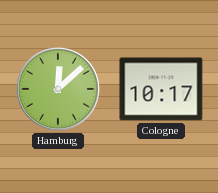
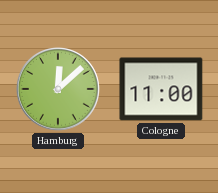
Cologne: 10:17 -> 11:00
